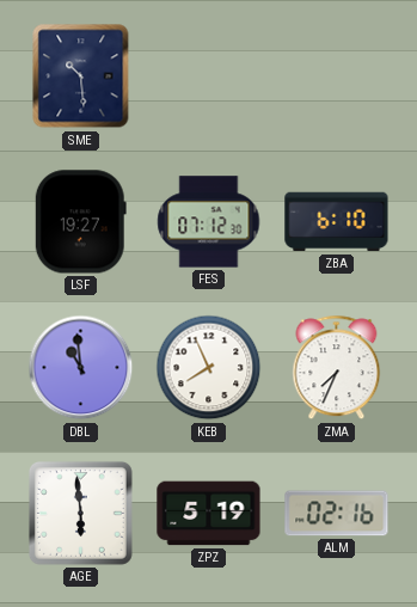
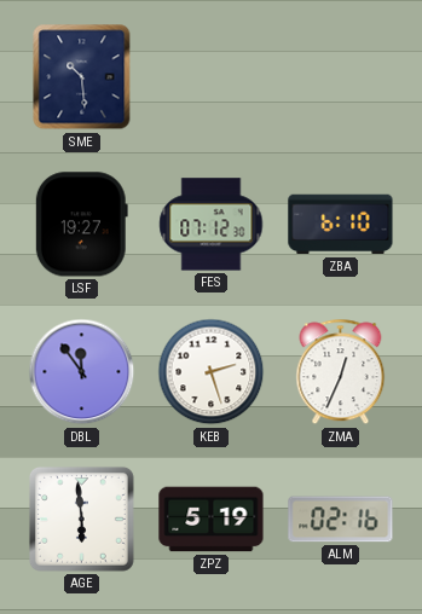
DBL: 10:59 -> 11:54
KEB: 7:56 -> 2:27
ZMA: 7:34 -> 12:34
